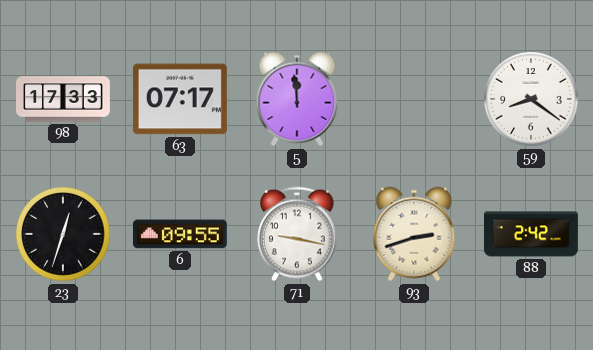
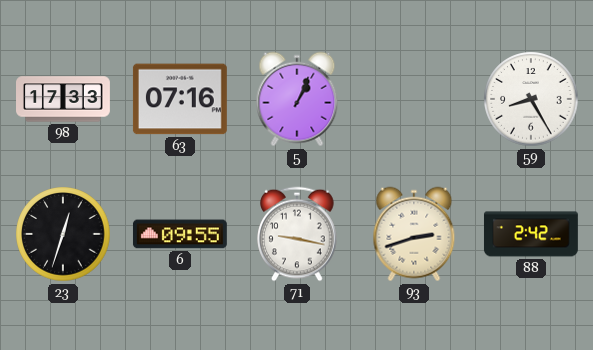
63: 07:17 -> 07:16
5: 11:59 -> 1:04
59: 8:21 -> 8:25
